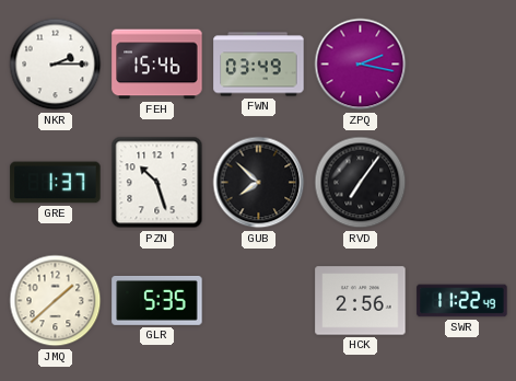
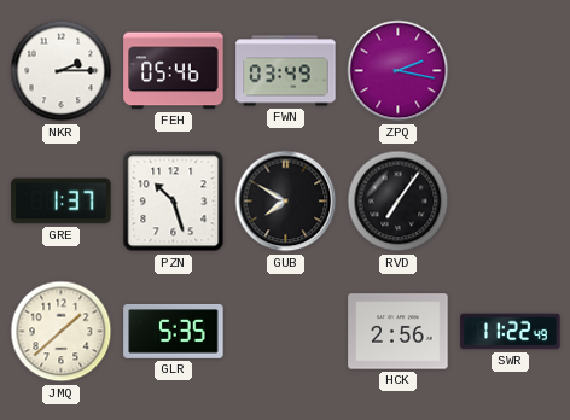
FEH: 15:46 -> 05:46
GUB: 7:52 -> 7:50
